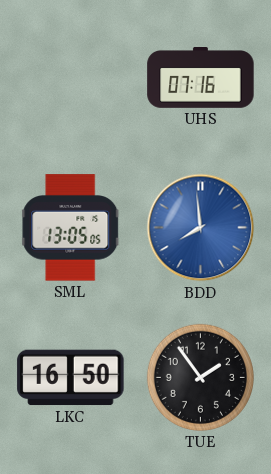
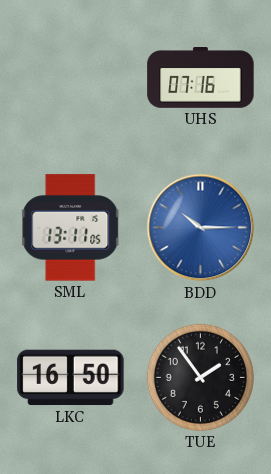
SML: 13:05 -> 13:11
BDD: 7:59 -> 10:15
